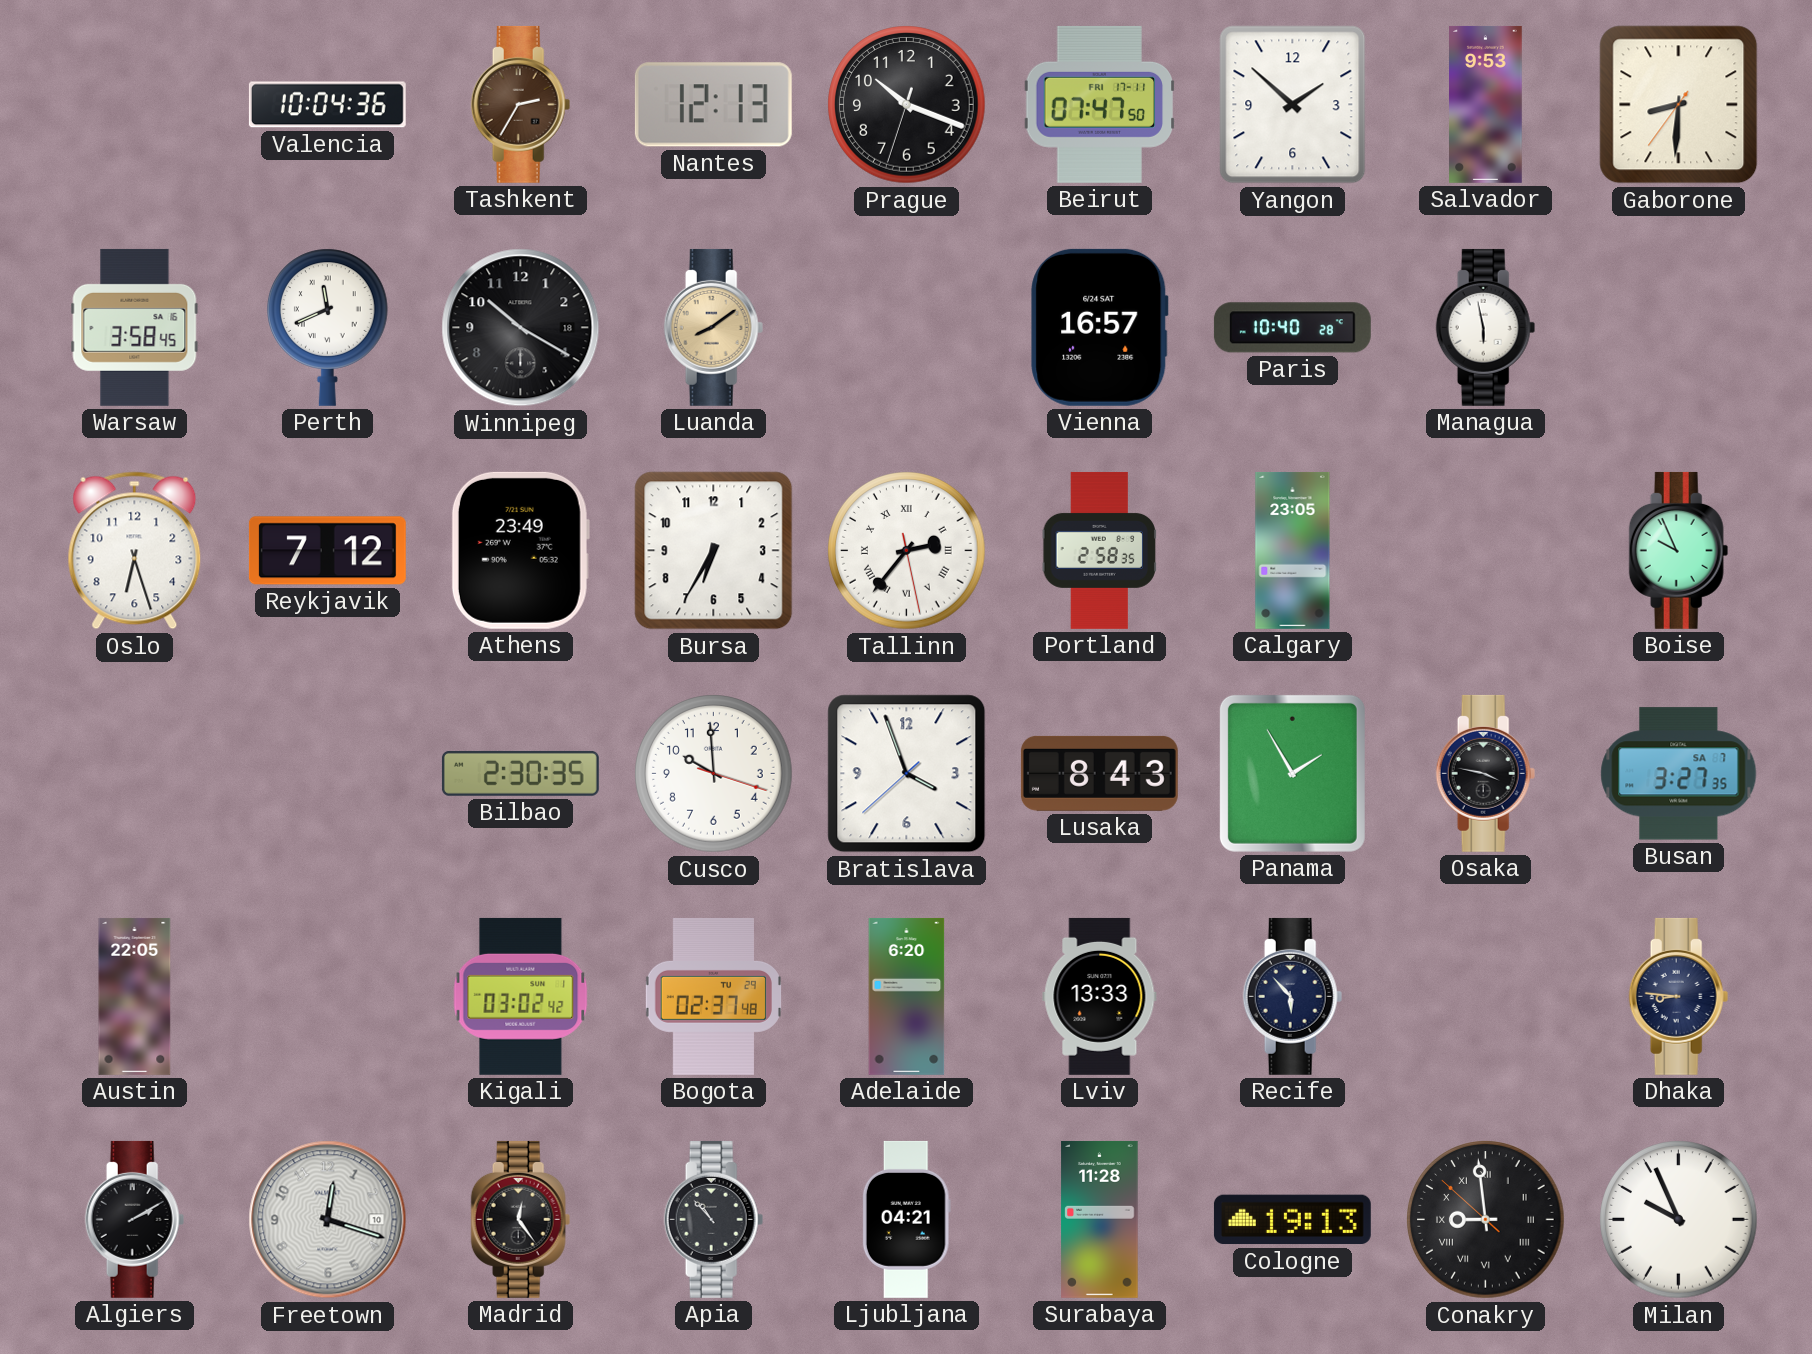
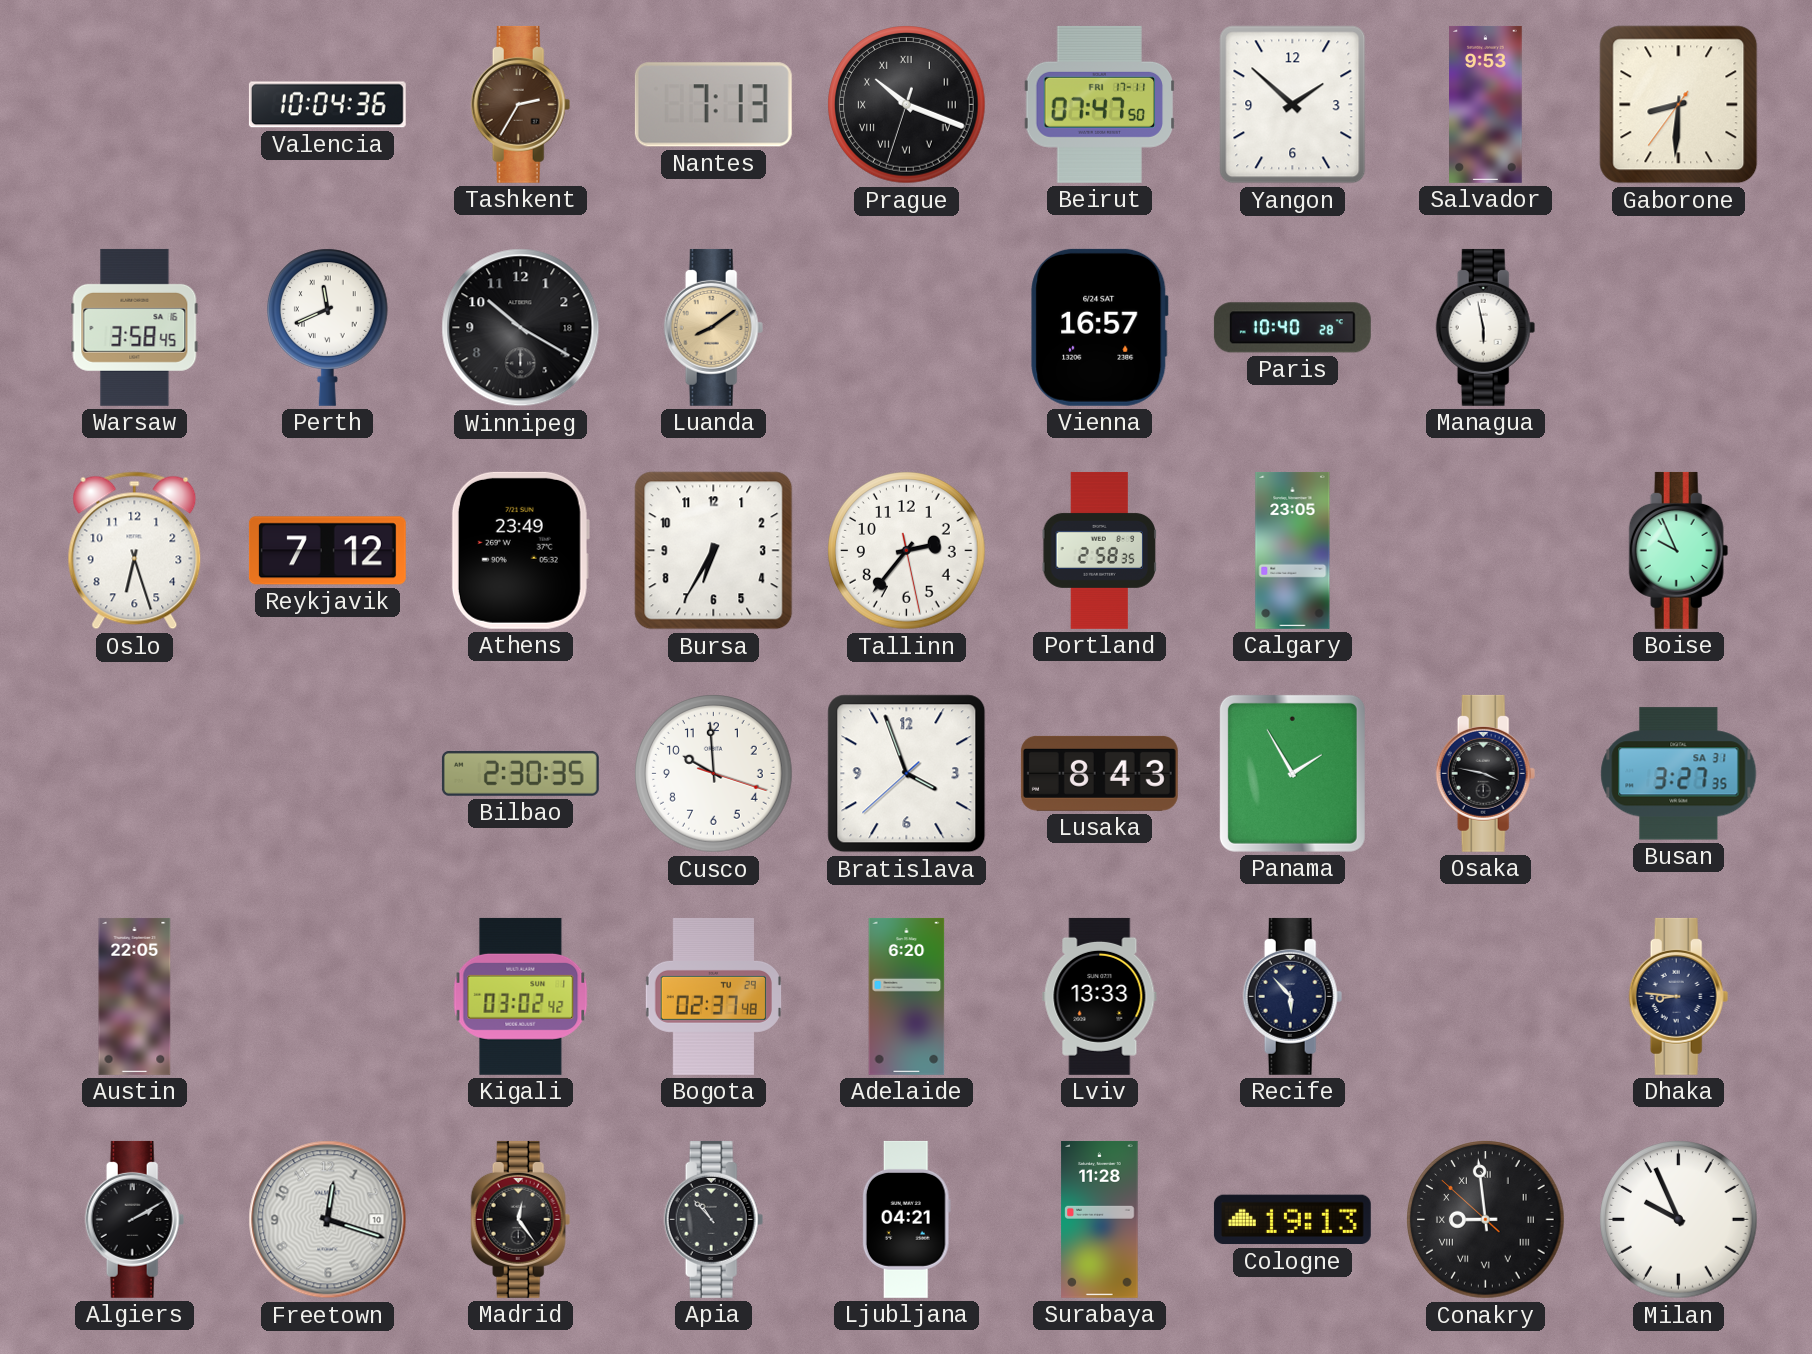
Nantes: 12:13 -> 7:13
Prague numerals: Arabic -> Roman
Tallinn numerals: Roman -> Arabic
Busan date: SA 7 -> SA 31
